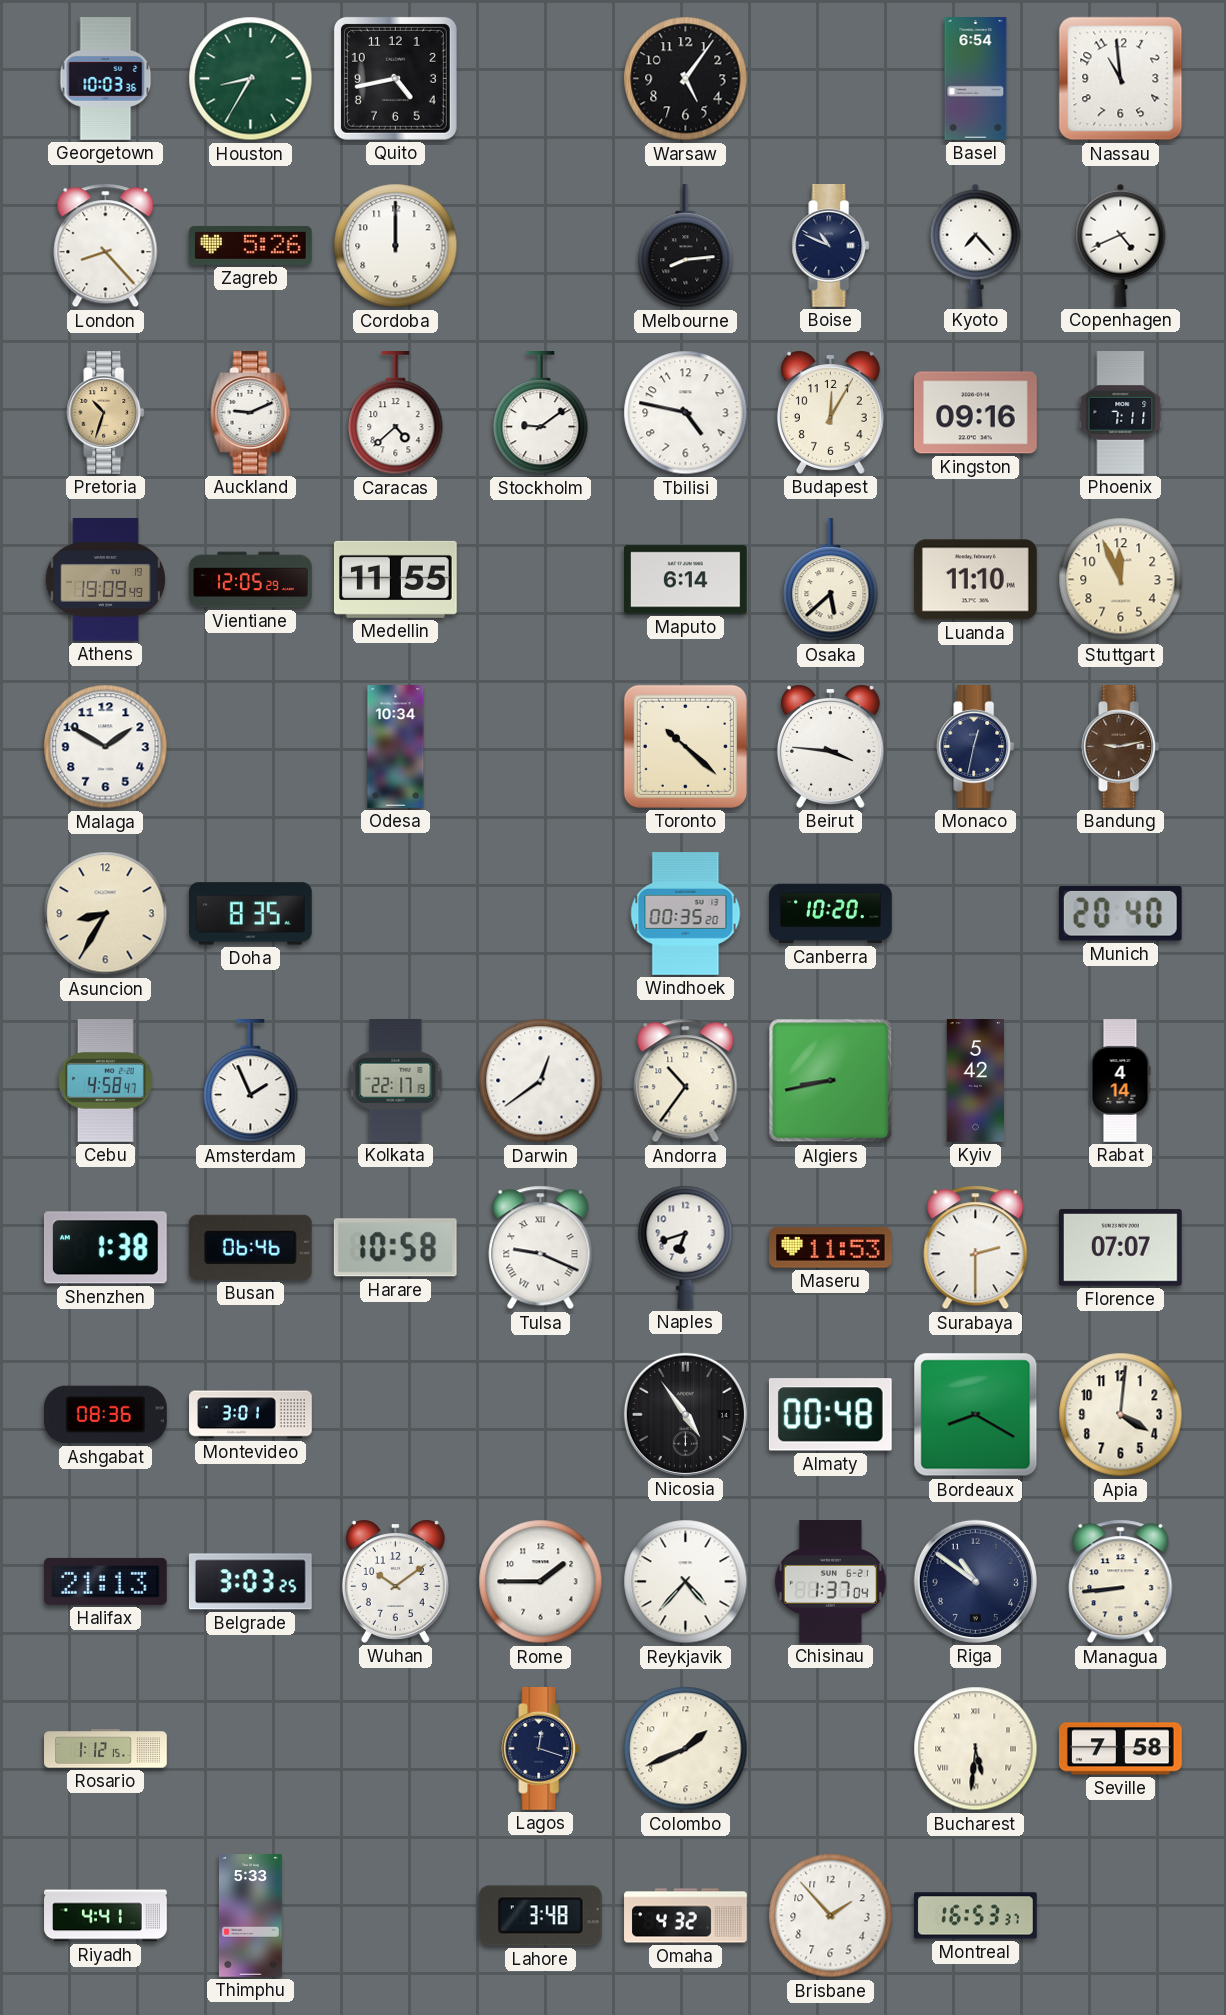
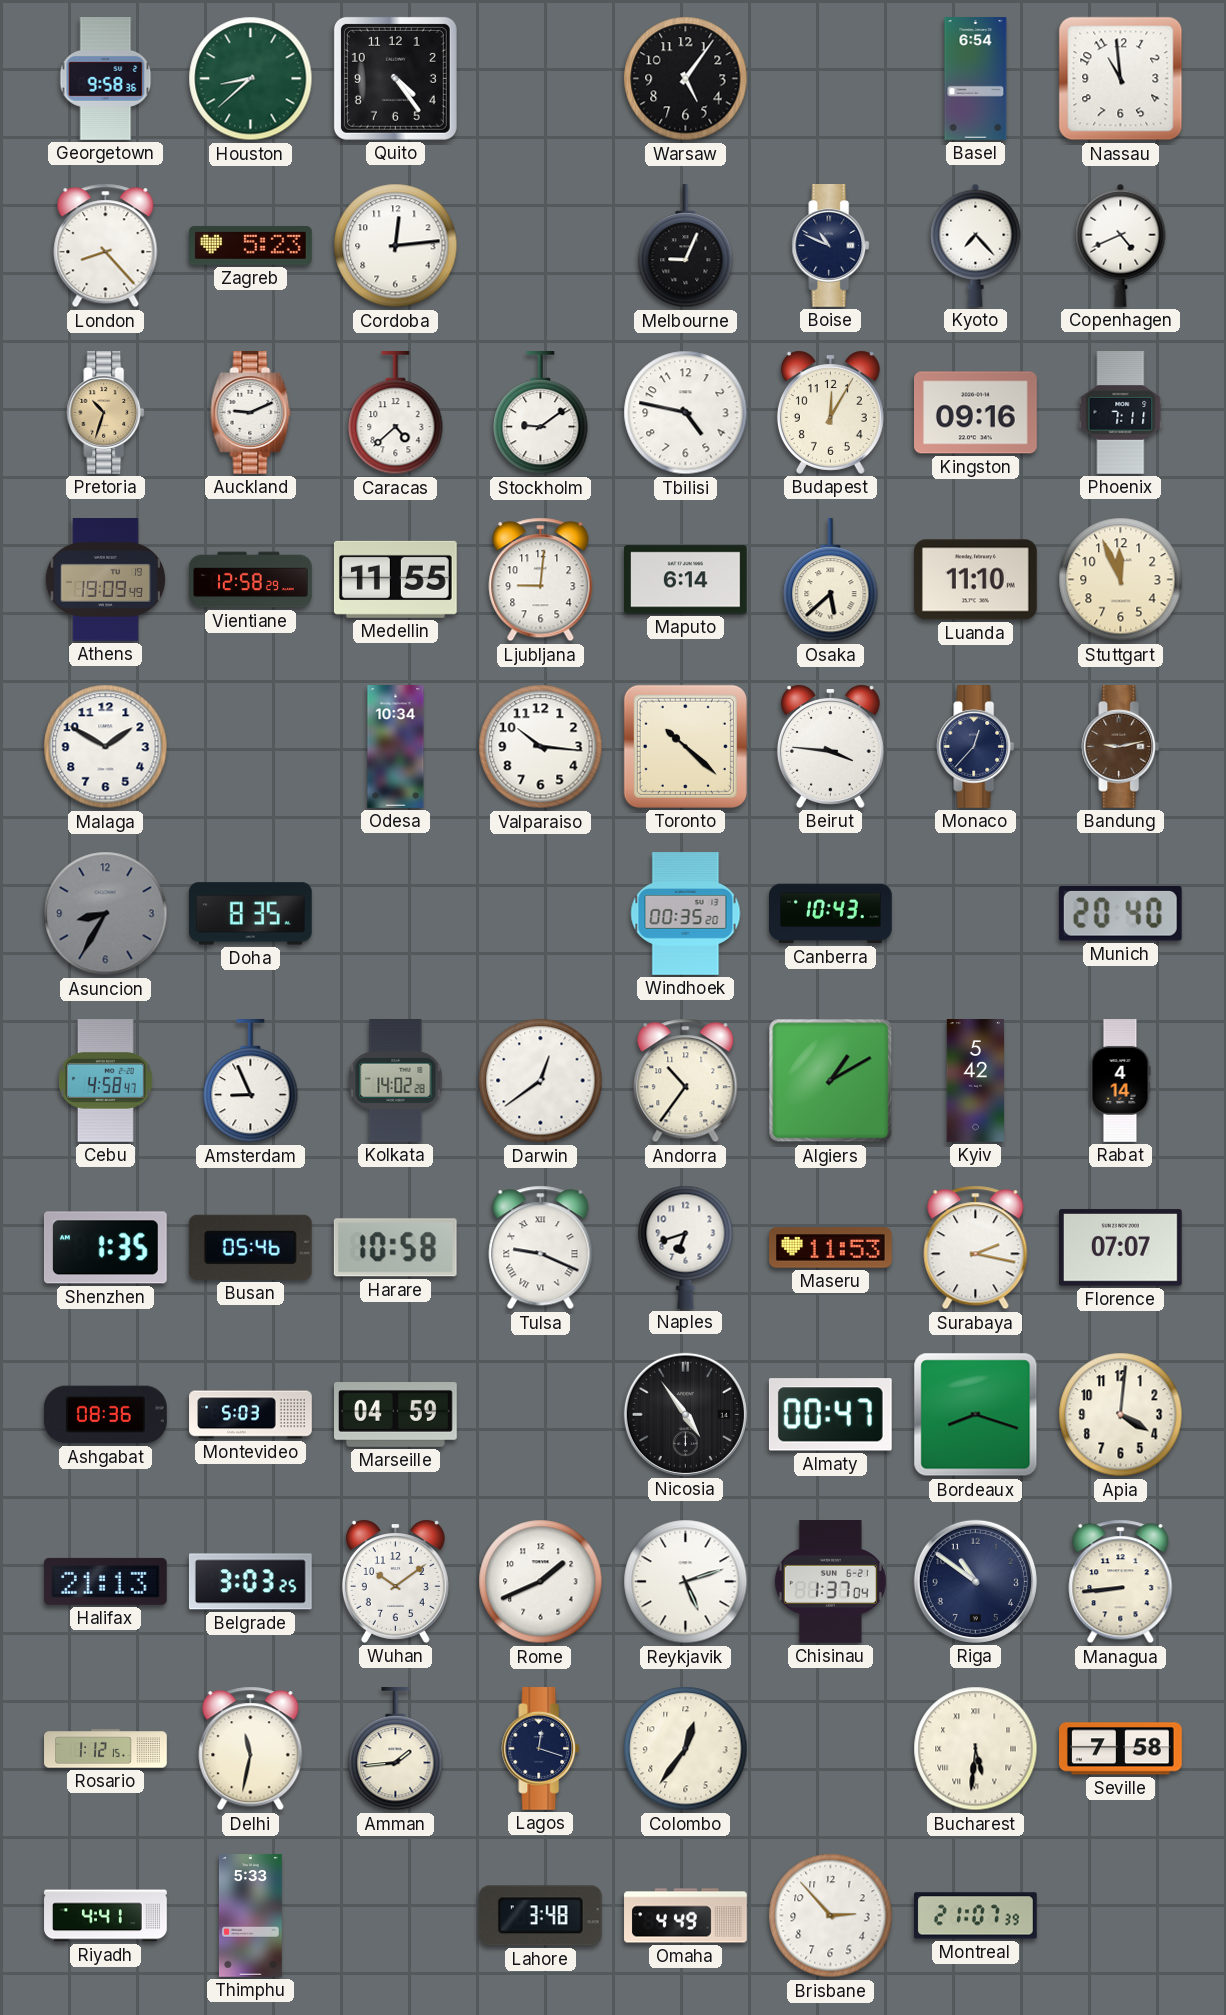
Georgetown: 10:03 -> 9:58
Houston: 8:35 -> 8:38
Quito: 4:43 -> 4:24
Zagreb: 5:26 -> 5:23
Cordoba: 12:00 -> 12:14
Melbourne: 8:14 -> 9:04
Vientiane: 12:05 -> 12:58
Ljubljana: none -> 9:01
Valparaiso: none -> 10:16
Monaco: 12:32 -> 12:37
Asuncion dial: cream -> grey
Canberra: 10:20 -> 10:43
Amsterdam: 1:56 -> 8:56
Kolkata: 22:17 -> 14:02
Algiers: 8:43 -> 1:10
Shenzhen: 1:38 -> 1:35
Busan: 06:46 -> 05:46
Surabaya: 2:30 -> 2:17
Montevideo: 3:01 -> 5:03
Marseille: none -> 04:59
Almaty: 00:48 -> 00:47
Bordeaux: 8:20 -> 8:18
Rome: 1:45 -> 1:41
Reykjavik: 4:37 -> 5:12
Delhi: none -> 11:32
Amman: none -> 1:44
Colombo: 1:41 -> 12:36
Omaha: 4:32 -> 4:49
Brisbane: 1:53 -> 2:53
Montreal: 16:53 -> 21:07
